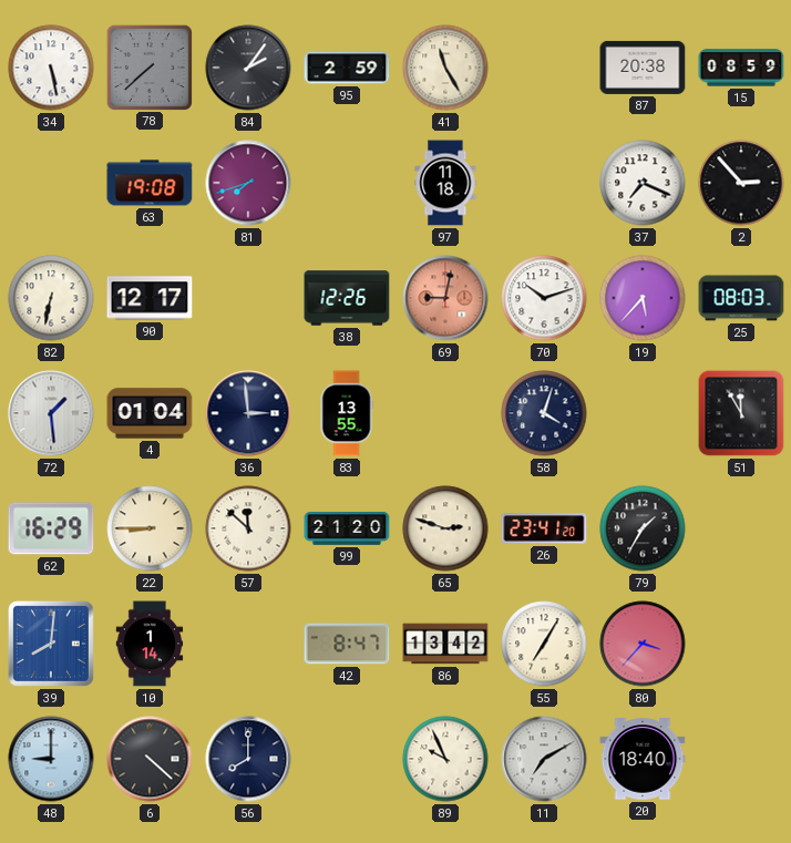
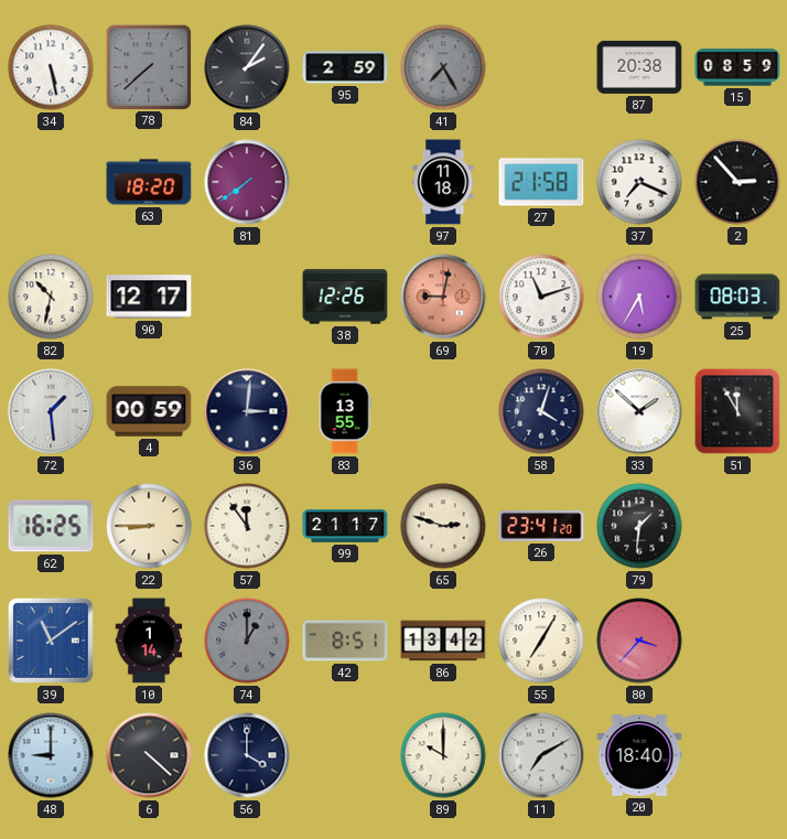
41: 11:25 -> 7:25
41 dial: cream -> grey
63: 19:08 -> 18:20
81: 7:42 -> 7:39
27: none -> 21:58
82: 6:32 -> 10:32
70: 10:12 -> 11:12
19: 5:37 -> 5:35
4: 01:04 -> 00:59
36: 2:59 -> 3:01
33: none -> 1:52
62: 16:29 -> 16:25
57: 11:52 -> 11:54
99: 21:20 -> 21:17
79: 1:35 -> 1:31
39: 8:01 -> 11:09
74: none -> 1:00
42: 8:47 -> 8:51
56: 8:00 -> 4:00
89: 9:56 -> 10:00
